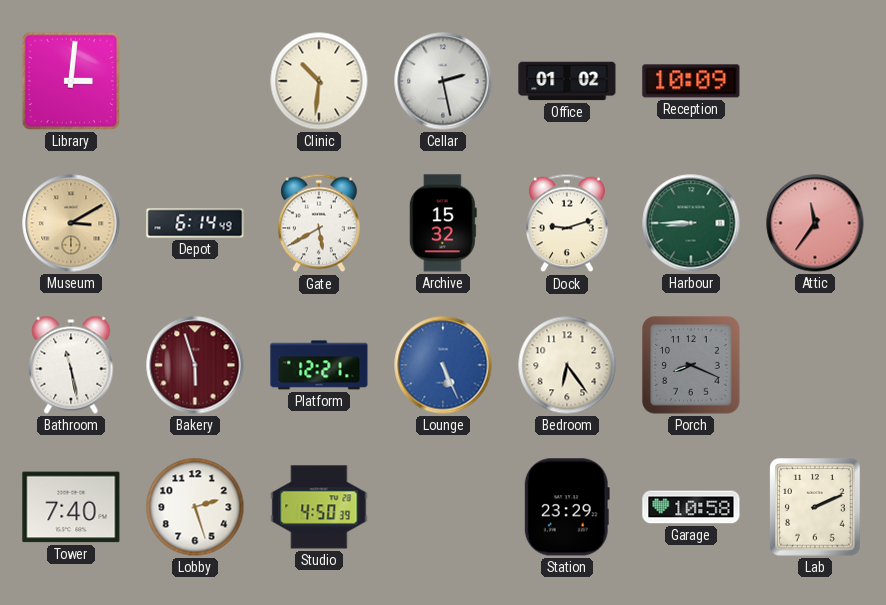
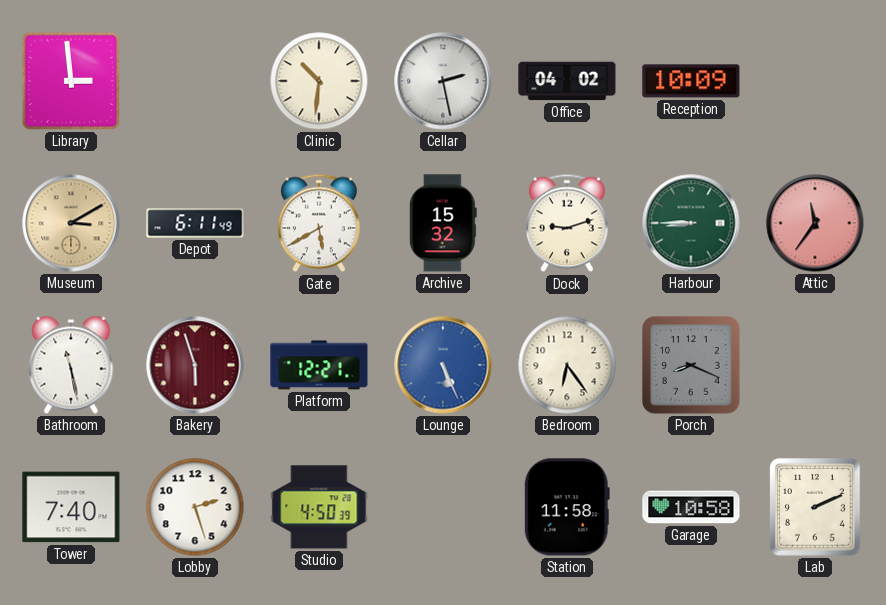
Library: 3:01 -> 2:59
Office: 01:02 -> 04:02
Depot: 6:14 -> 6:11
Station: 23:29 -> 11:58
